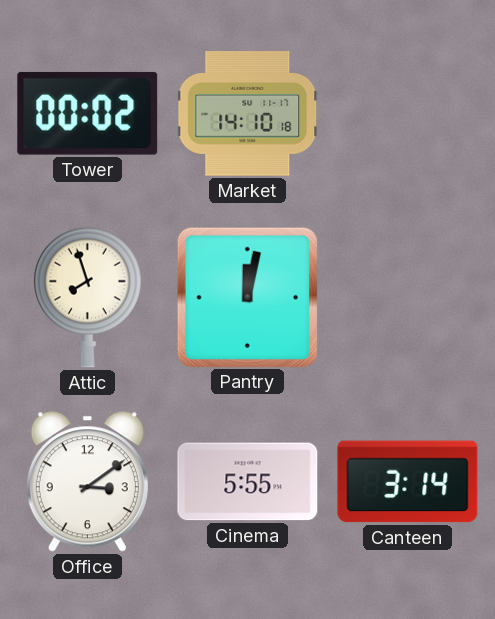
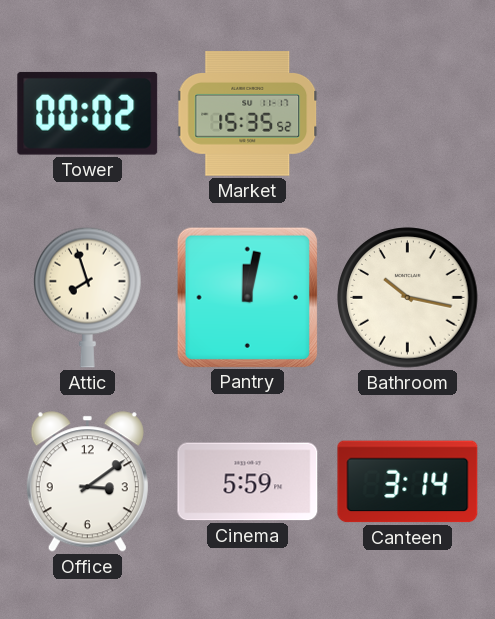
Market: 14:10 -> 15:35
Bathroom: none -> 10:17
Cinema: 5:55 -> 5:59
